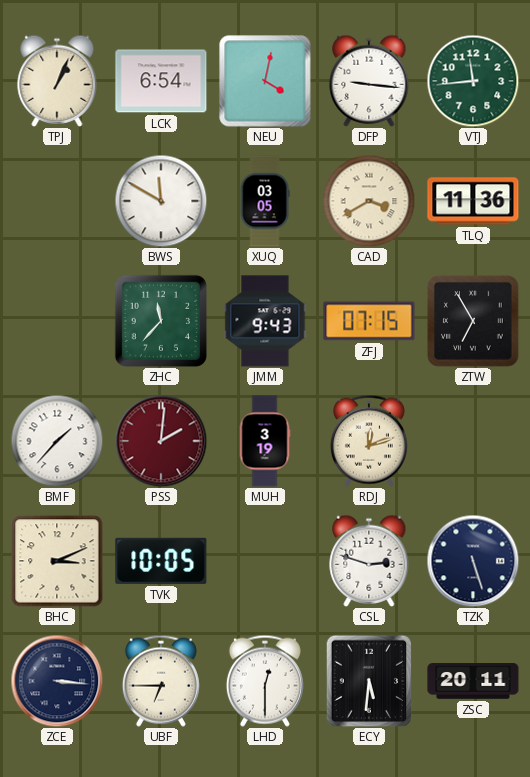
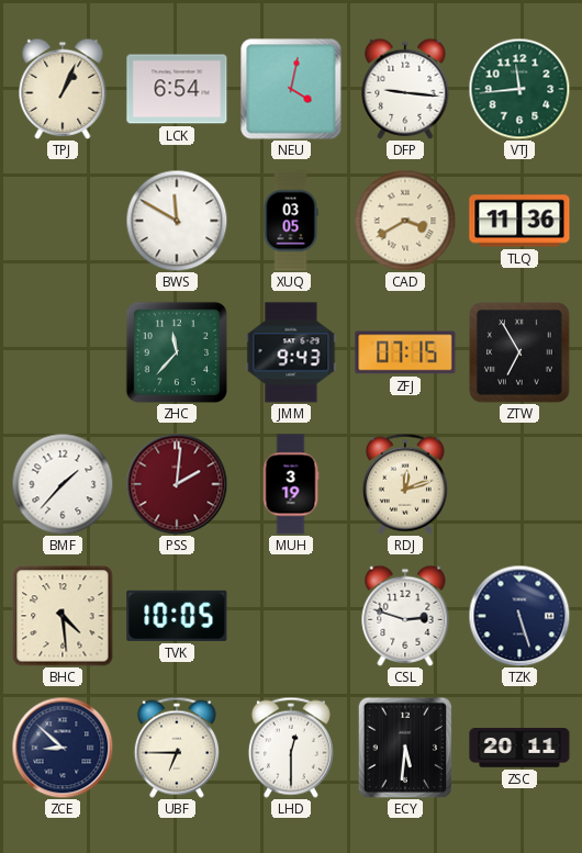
BHC: 3:11 -> 4:29
ZCE: 3:16 -> 8:52
